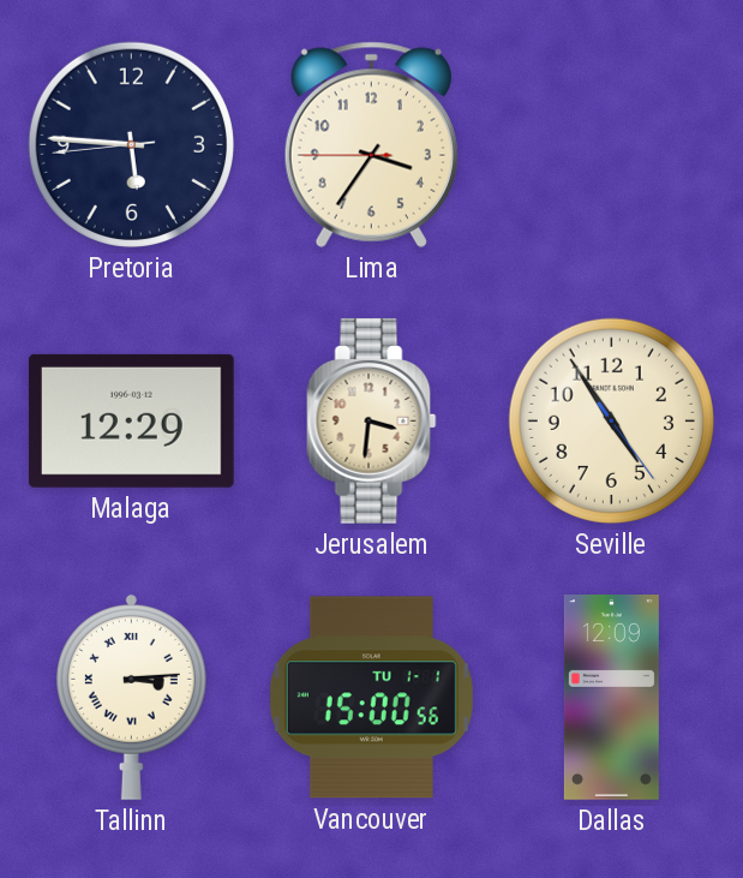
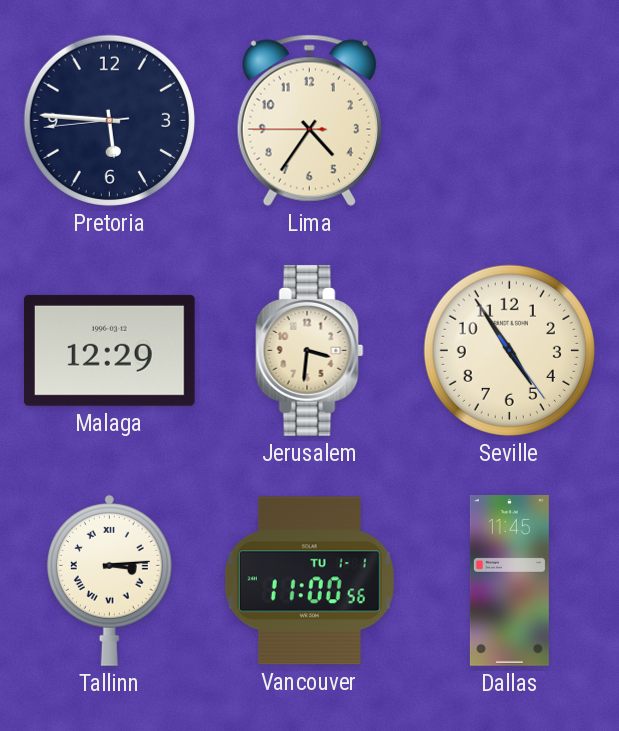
Lima: 3:35 -> 4:35
Vancouver: 15:00 -> 11:00
Dallas: 12:09 -> 11:45
